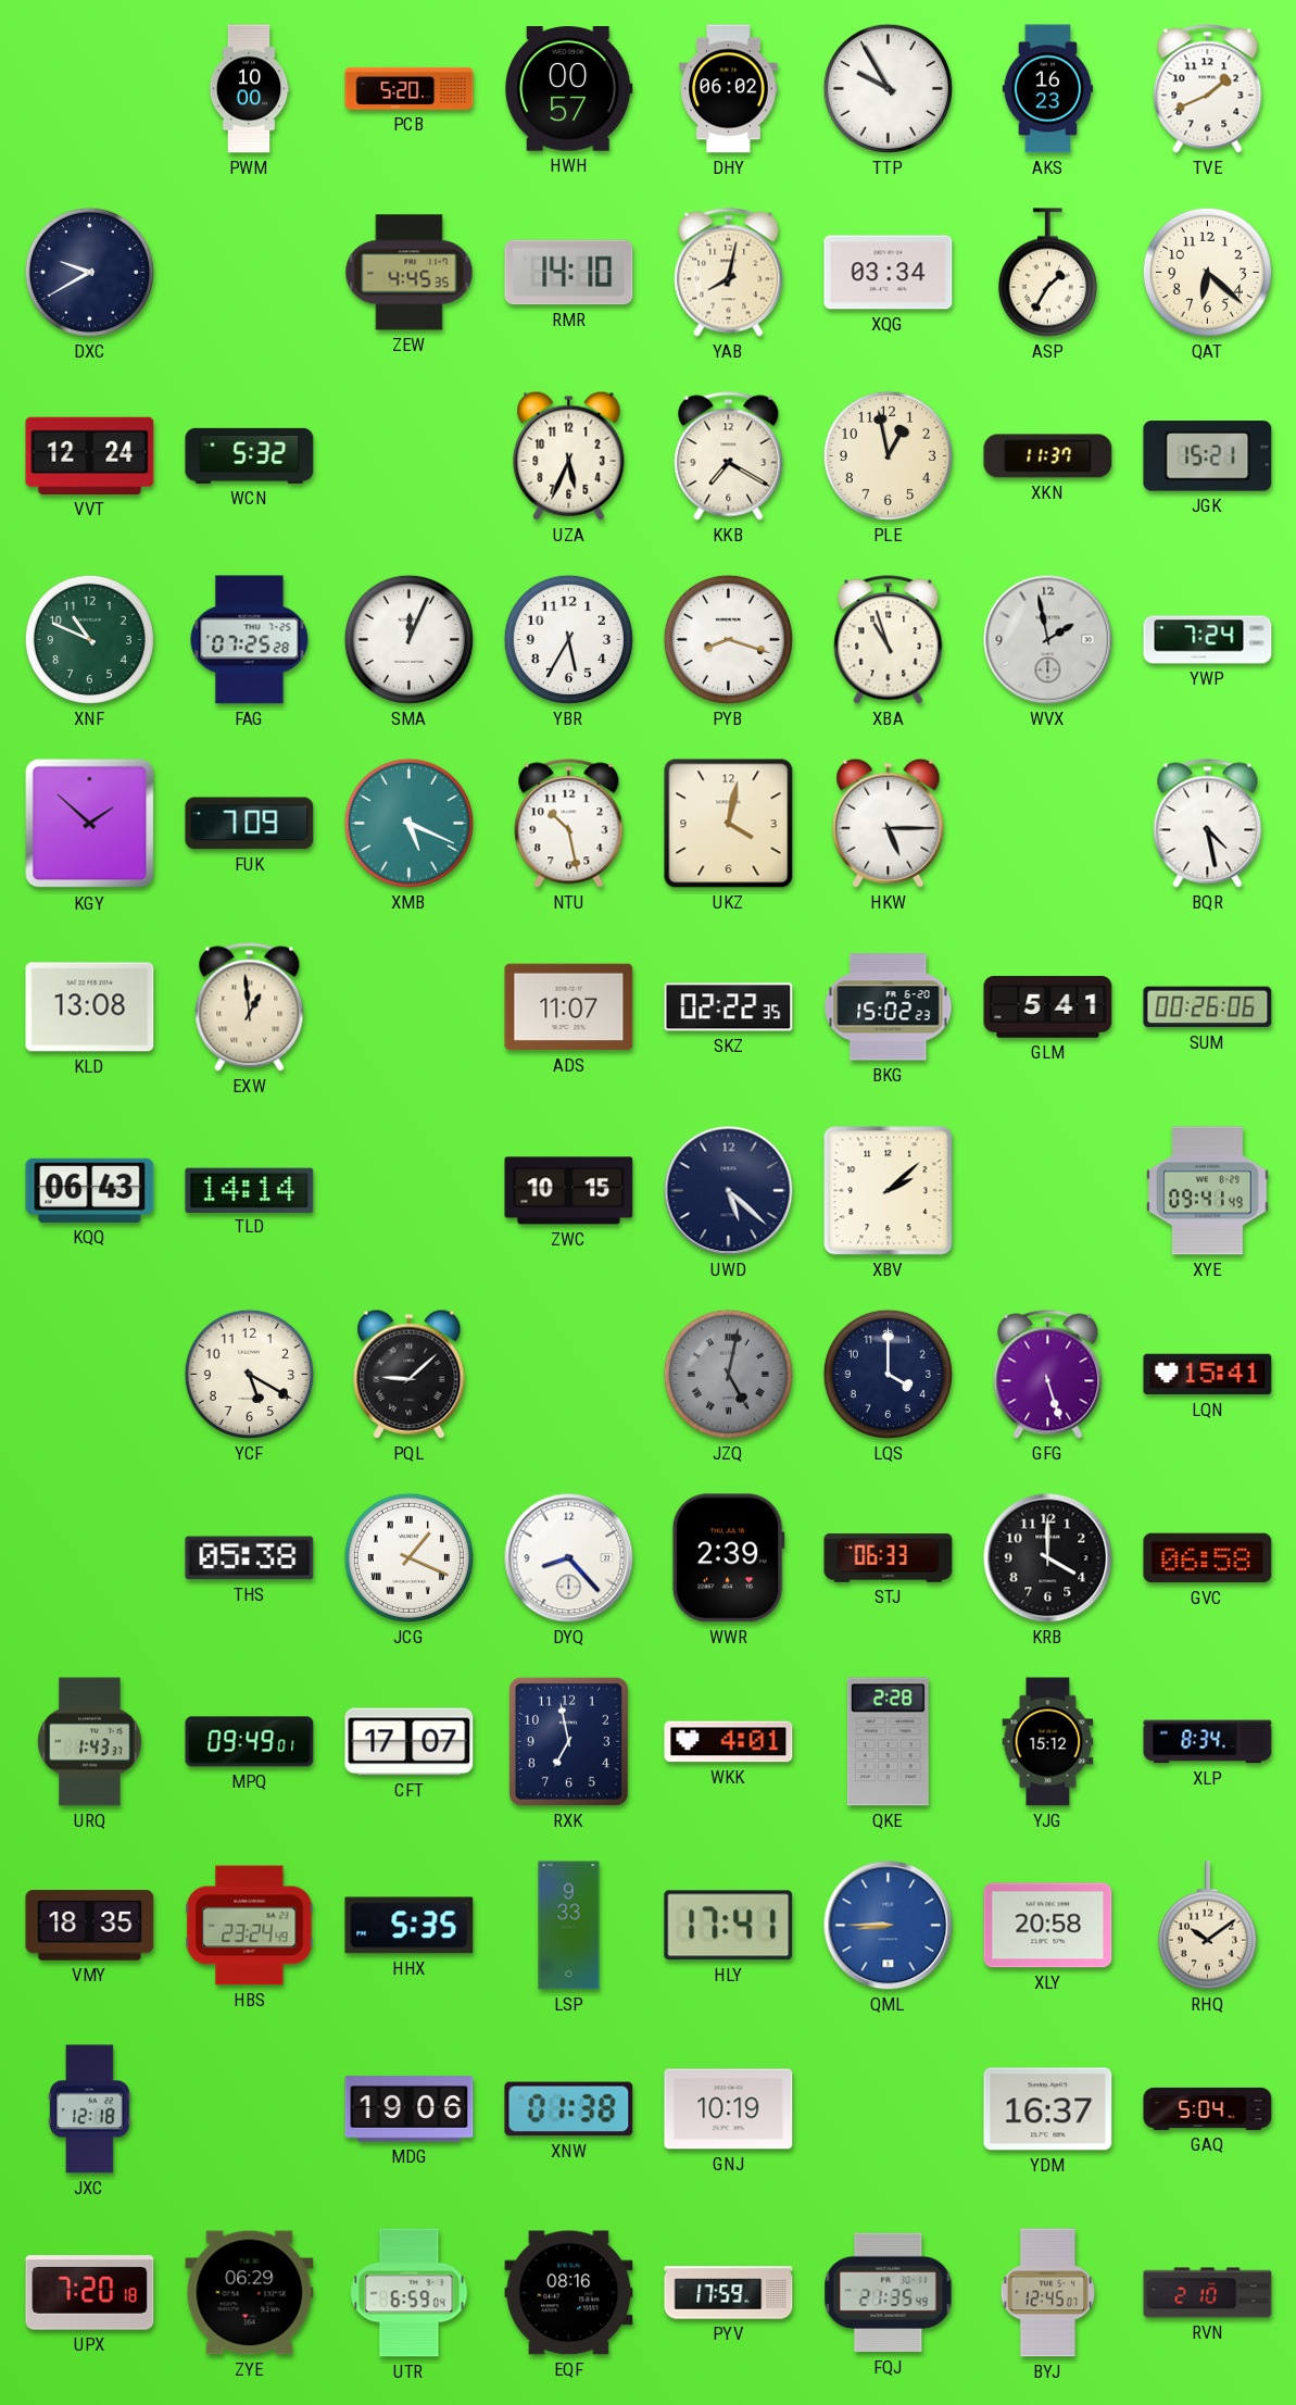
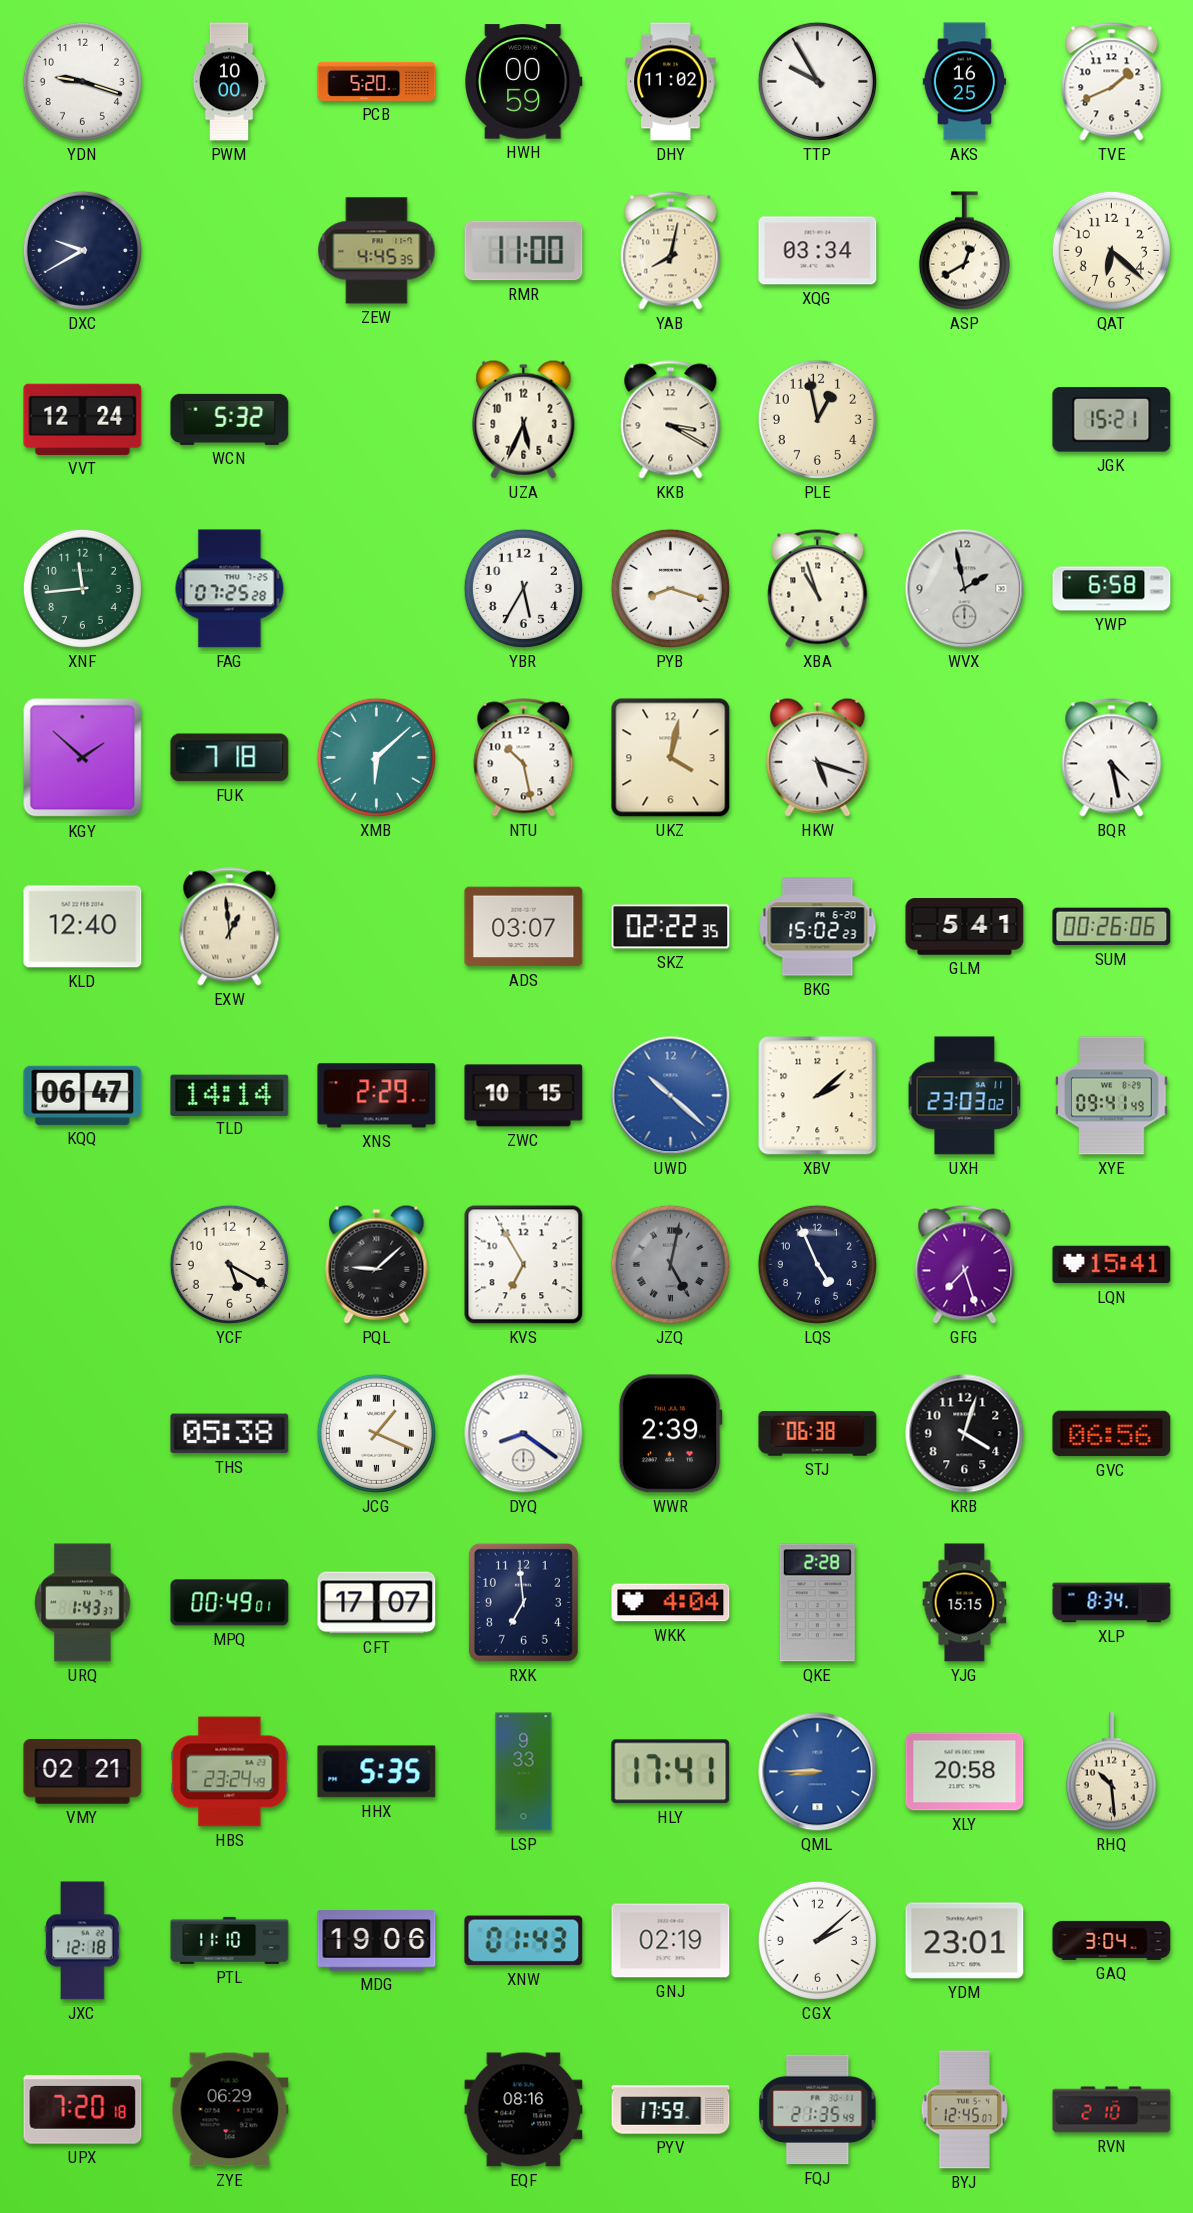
YDN: none -> 9:18
HWH: 00:57 -> 00:59
DHY: 06:02 -> 11:02
AKS: 16:23 -> 16:25
RMR: 14:10 -> 11:00
ASP: 1:35 -> 12:40
KKB: 7:20 -> 3:20
XKN: 11:37 -> none
XNF: 10:49 -> 11:44
SMA: 12:04 -> none
YWP: 7:24 -> 6:58
FUK: 7:09 -> 7:18
XMB: 5:19 -> 6:08
HKW: 5:15 -> 5:18
KLD: 13:08 -> 12:40
ADS: 11:07 -> 03:07
KQQ: 06:43 -> 06:47
XNS: none -> 2:29
UWD: 5:22 -> 10:22
UWD dial: navy -> blue
UXH: none -> 23:03
KVS: none -> 6:55
LQS: 4:00 -> 4:56
GFG: 5:27 -> 7:27
DYQ: 8:23 -> 8:21
STJ: 06:33 -> 06:38
KRB: 4:00 -> 4:03
GVC: 06:58 -> 06:56
MPQ: 09:49 -> 00:49
RXK: 6:58 -> 6:59
WKK: 4:01 -> 4:04
YJG: 15:12 -> 15:15
VMY: 18:35 -> 02:21
RHQ: 10:09 -> 10:29
PTL: none -> 11:10
XNW: 01:38 -> 01:43
GNJ: 10:19 -> 02:19
CGX: none -> 2:08
YDM: 16:37 -> 23:01
GAQ: 5:04 -> 3:04
UTR: 6:59 -> none
